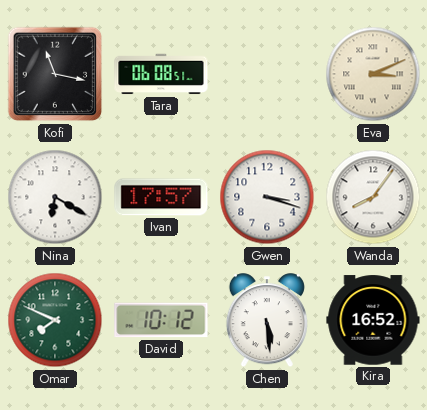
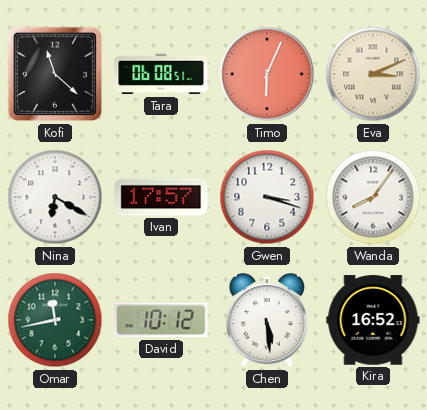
Kofi: 11:17 -> 11:22
Timo: none -> 6:04
Omar: 7:49 -> 11:43
